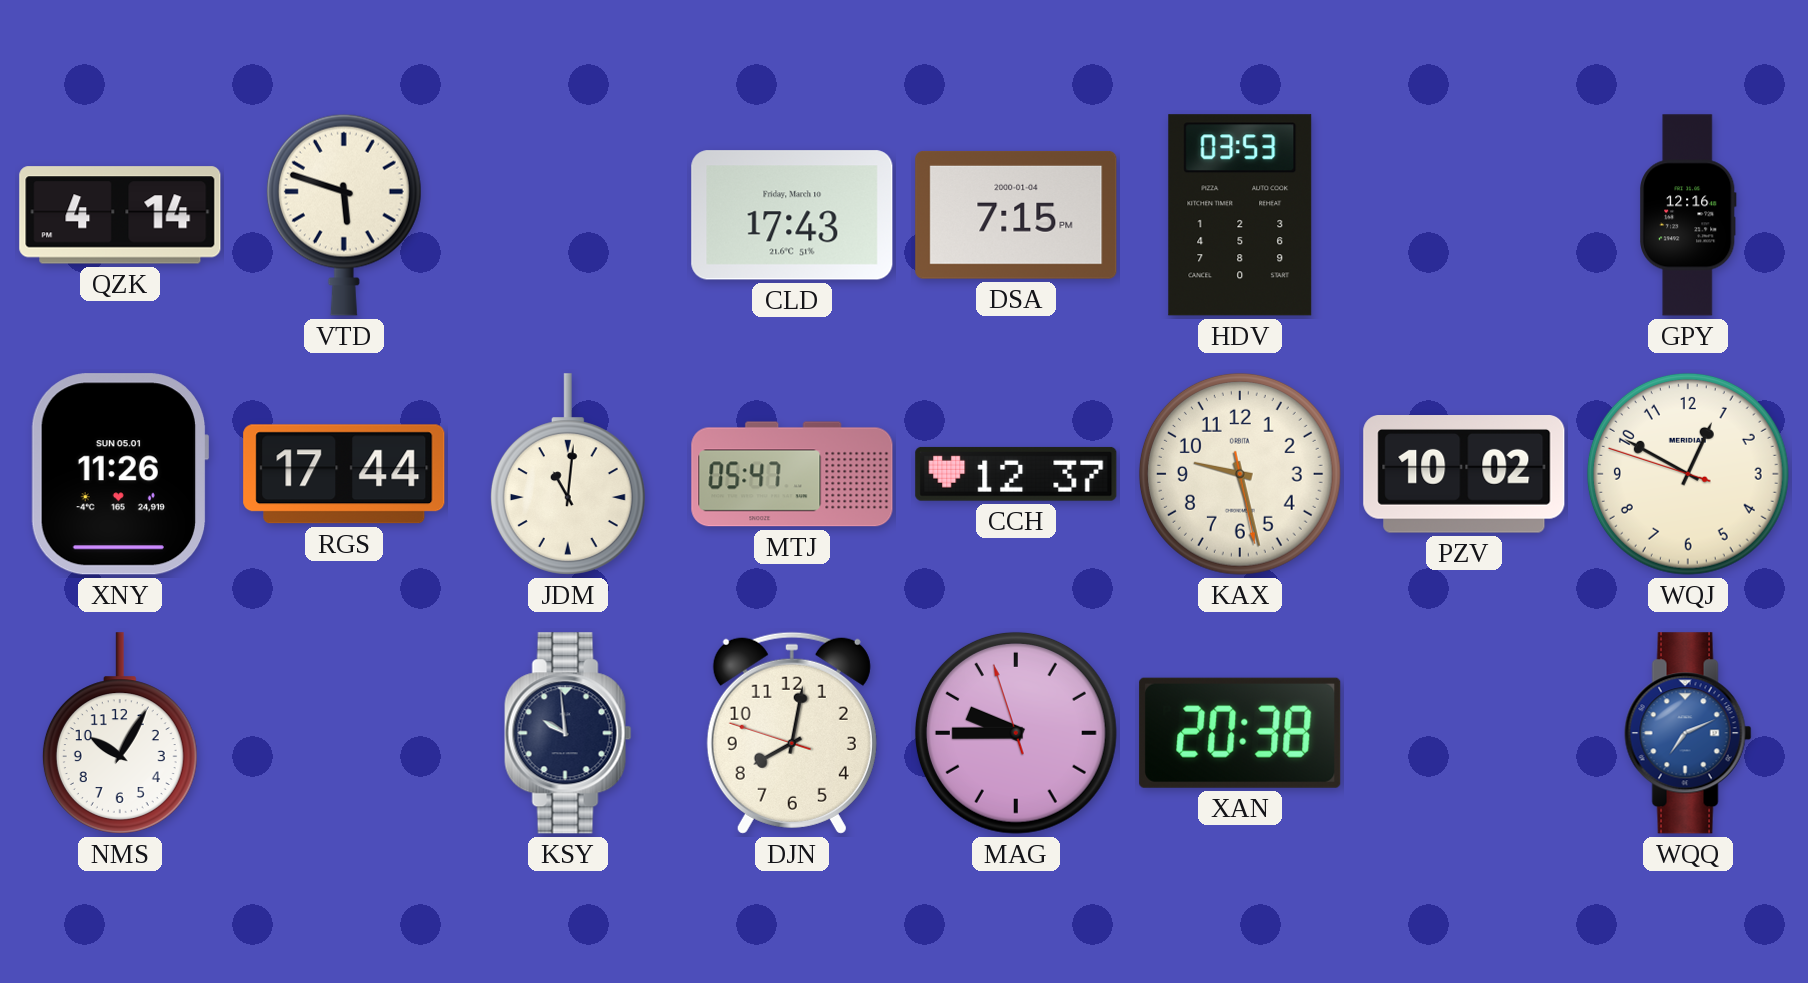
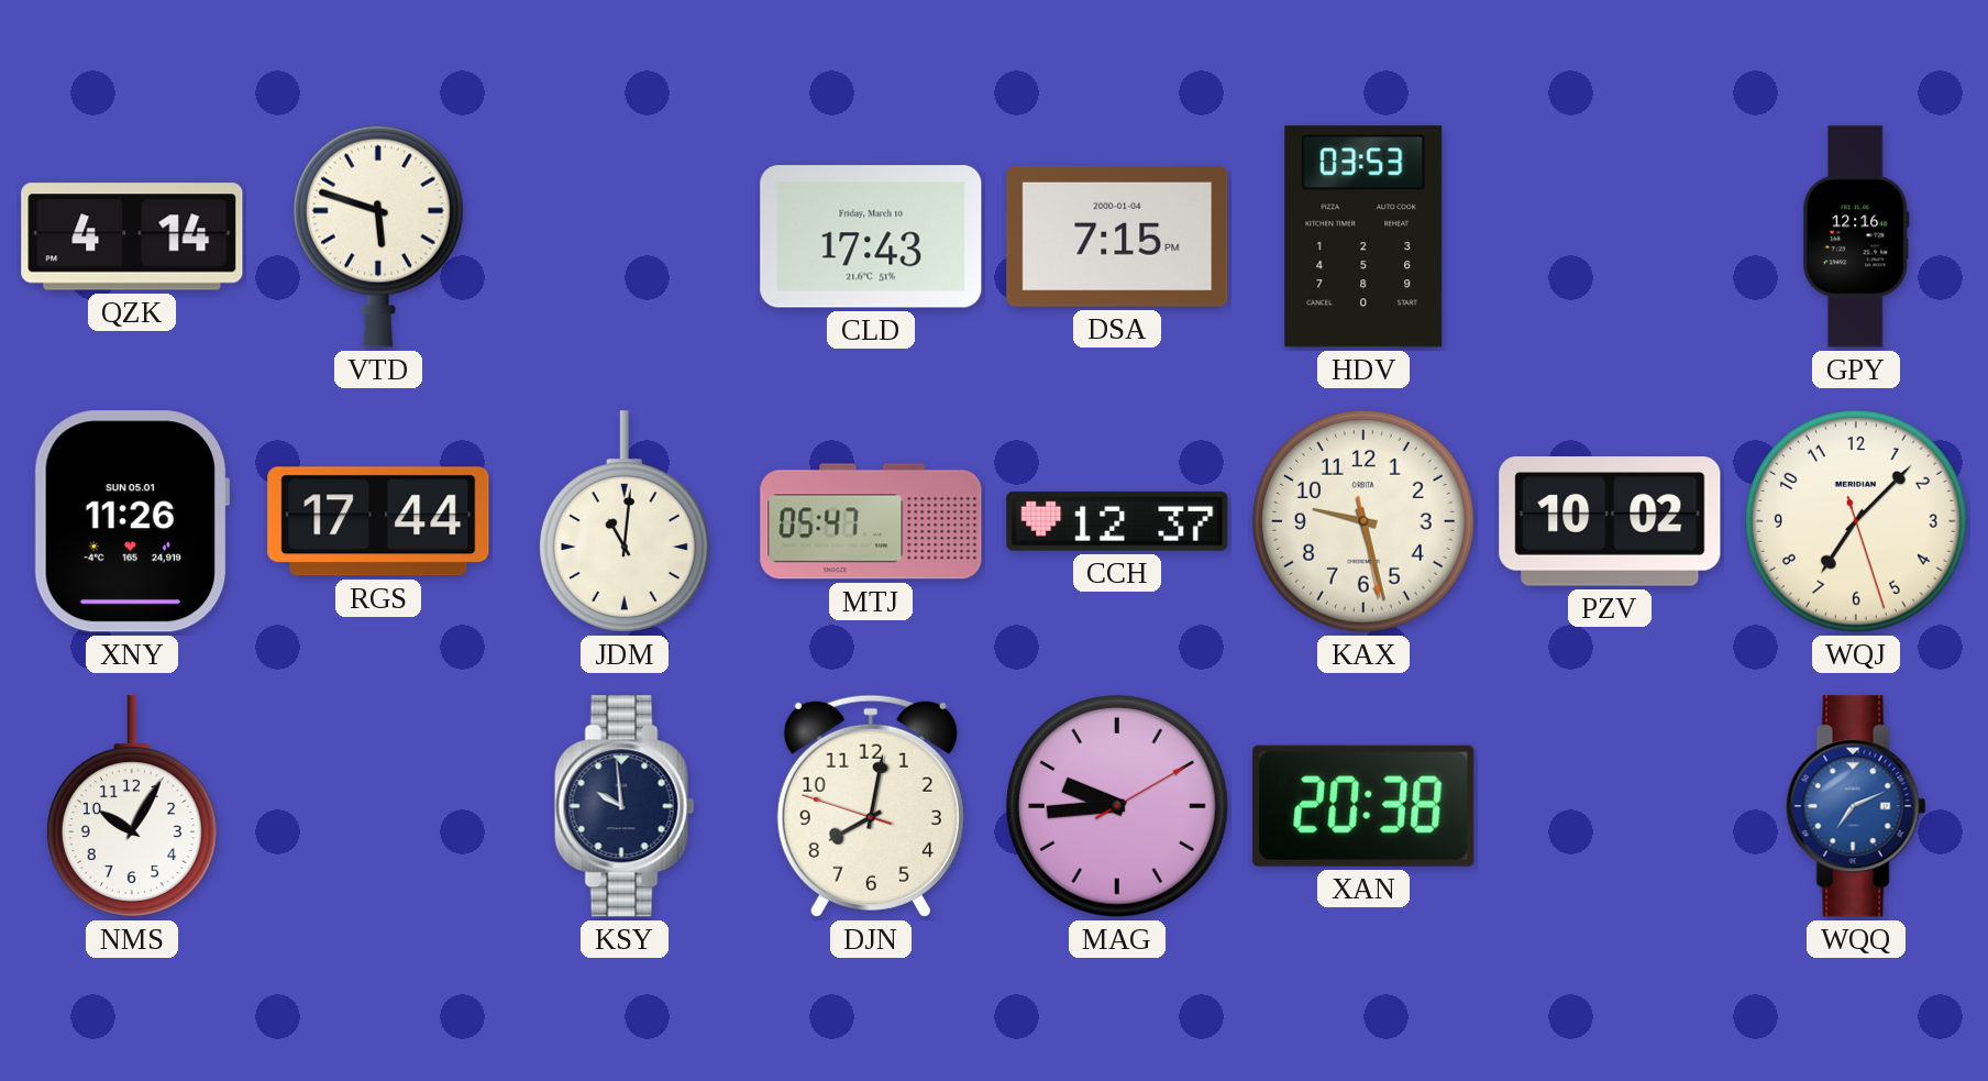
WQJ: 12:49 -> 7:07
MAG: 9:44:57 -> 9:44:10
